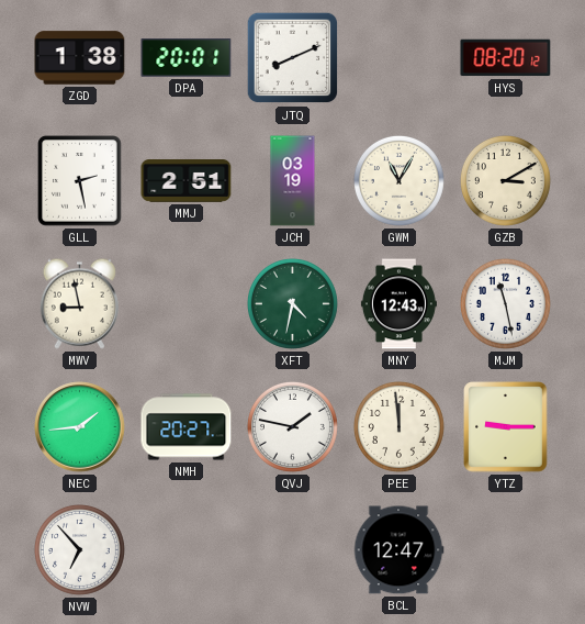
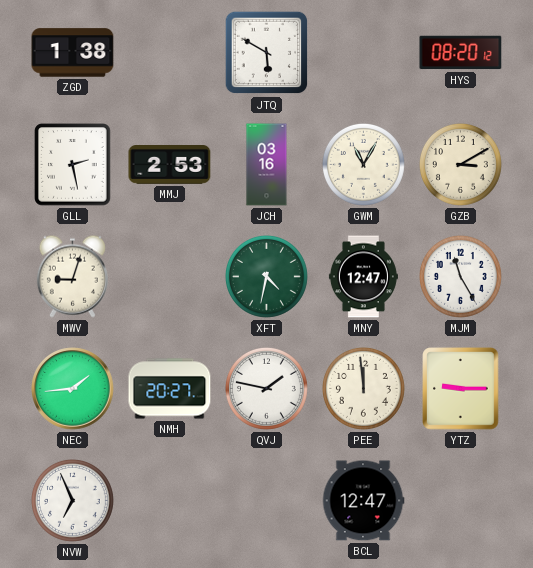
DPA: 20:01 -> none
JTQ: 8:11 -> 5:50
MMJ: 2:51 -> 2:53
JCH: 03:19 -> 03:16
MWV: 8:58 -> 9:03
MNY: 12:43 -> 12:47
MJM: 11:28 -> 11:25
NVW: 6:53 -> 6:56
